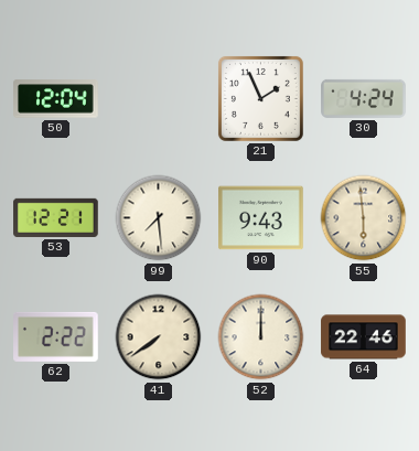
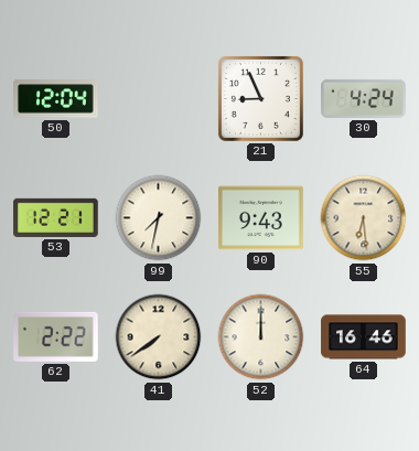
21: 1:56 -> 8:56
99: 7:29 -> 7:32
55: 5:59 -> 6:29
64: 22:46 -> 16:46
